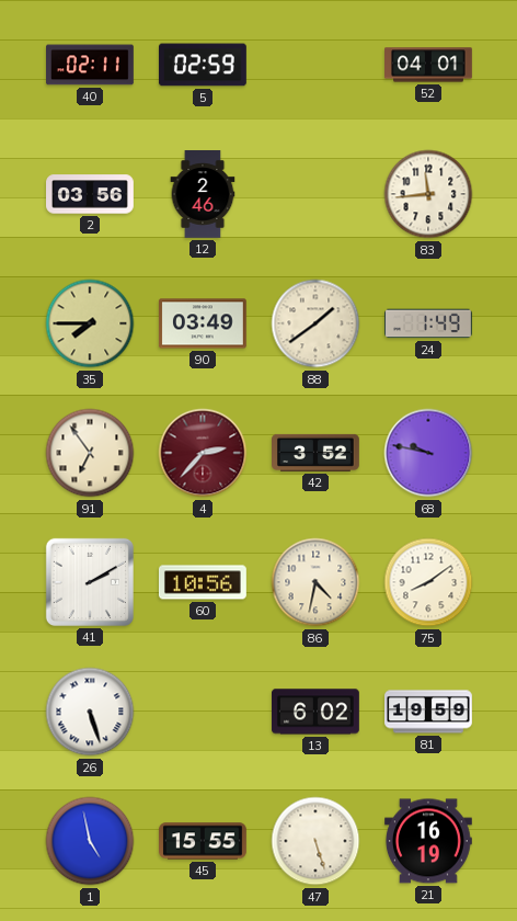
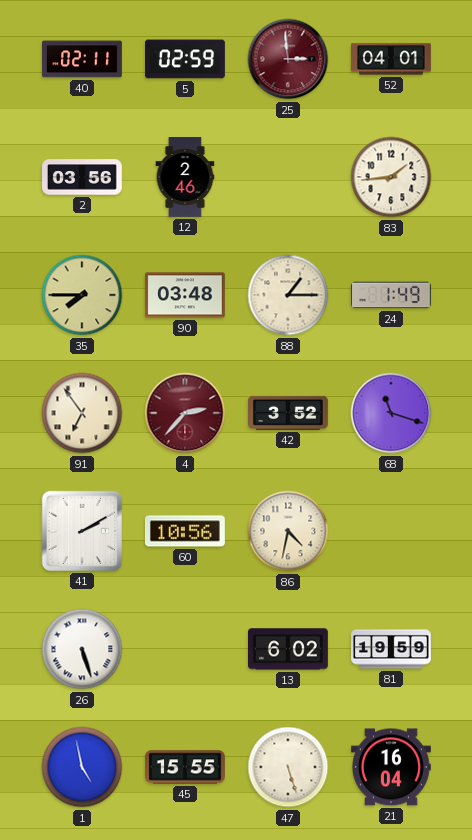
25: none -> 2:59
83: 11:44 -> 1:44
90: 03:49 -> 03:48
88: 1:39 -> 1:15
68: 9:47 -> 11:18
75: 8:09 -> none
21: 16:19 -> 16:04
